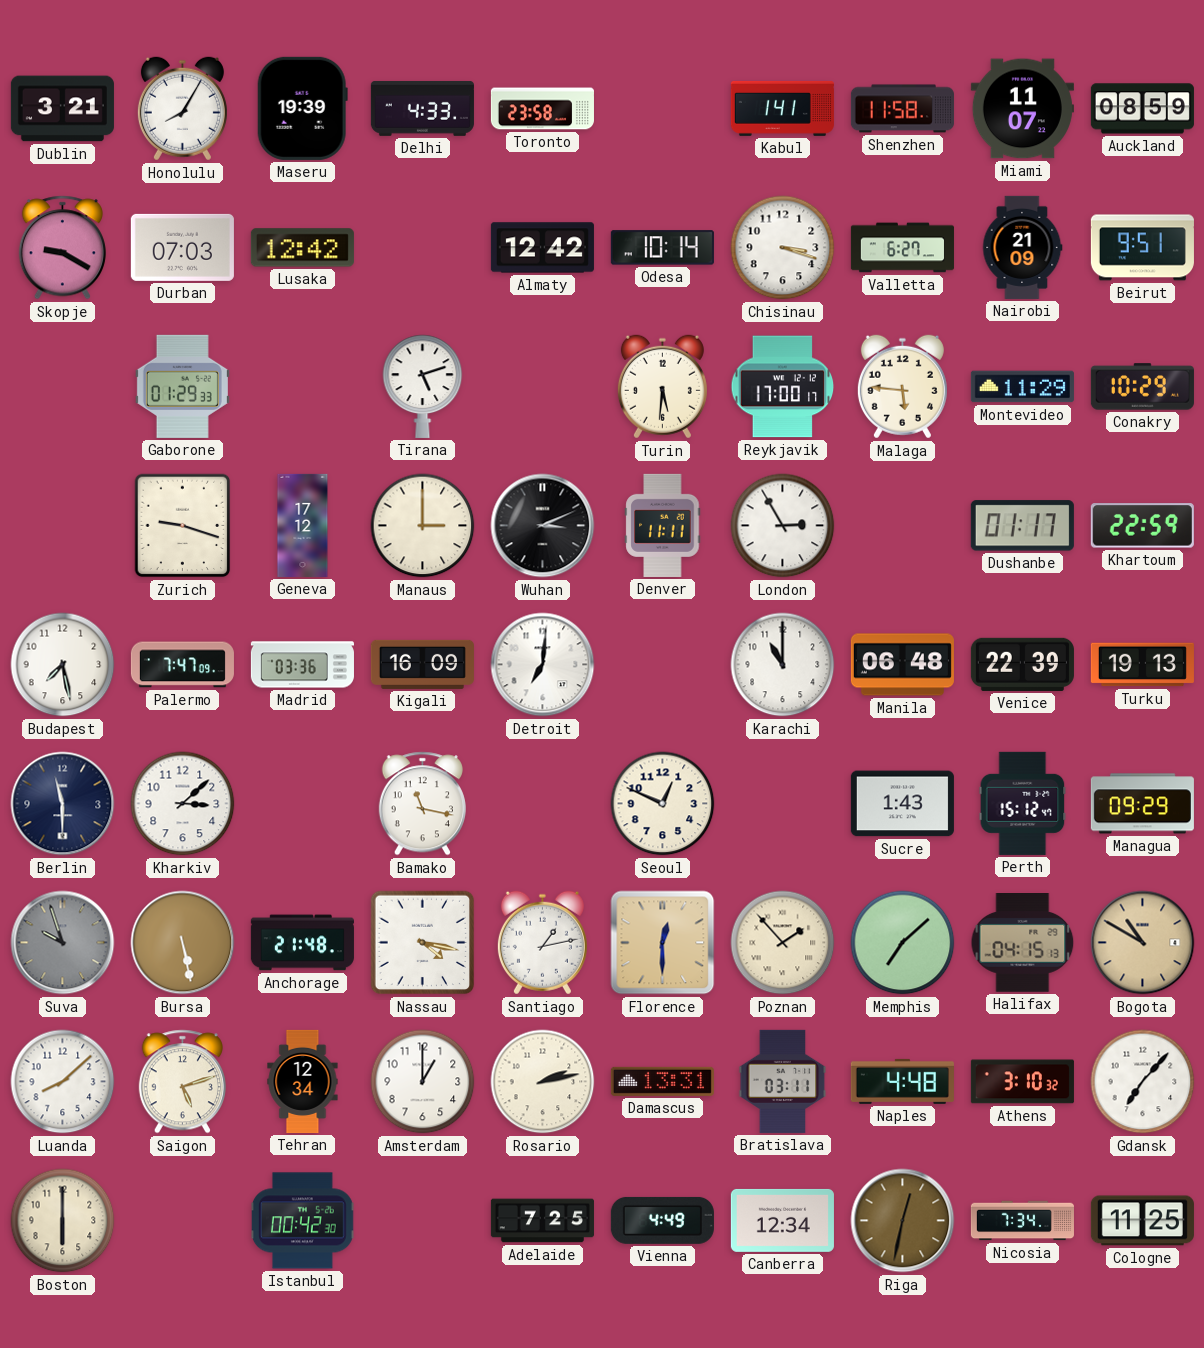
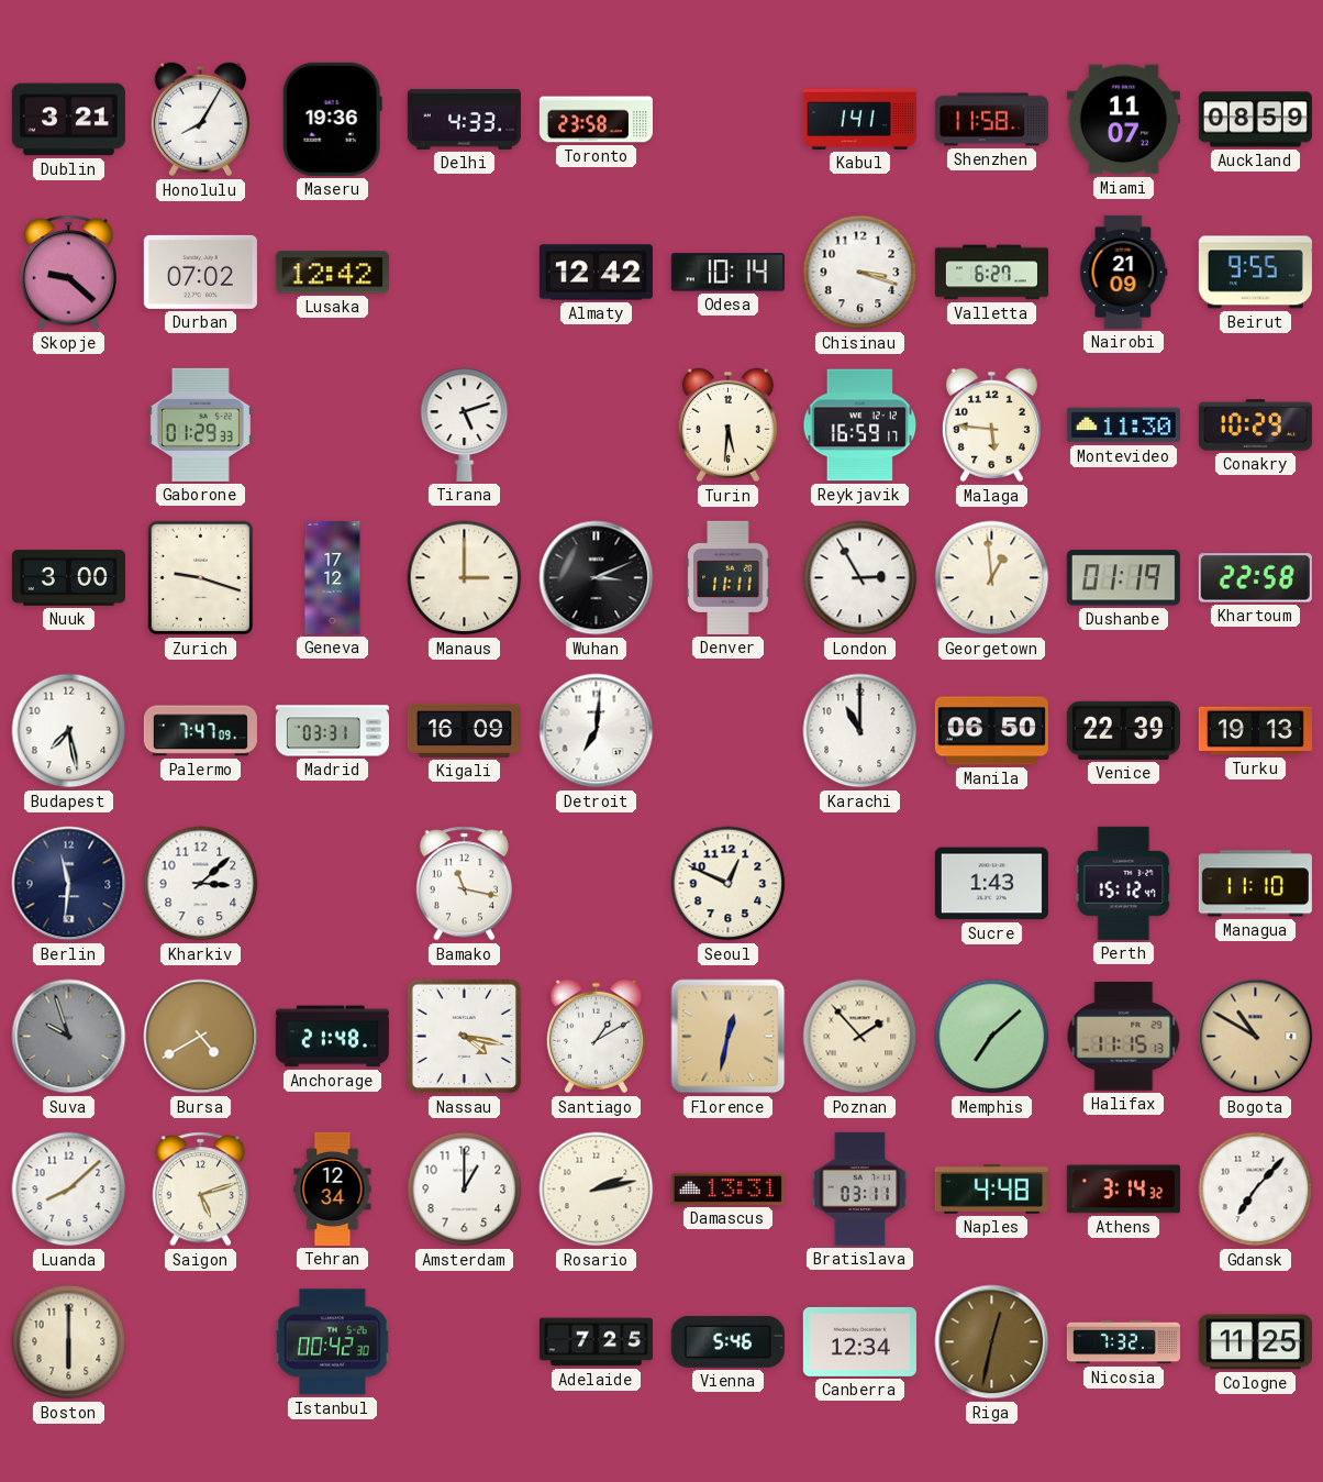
Maseru: 19:39 -> 19:36
Skopje: 9:20 -> 9:22
Durban: 07:03 -> 07:02
Beirut: 9:51 -> 9:55
Reykjavik: 17:00 -> 16:59
Montevideo: 11:29 -> 11:30
Nuuk: none -> 3:00
Georgetown: none -> 12:59
Dushanbe: 01:17 -> 01:19
Khartoum: 22:59 -> 22:58
Madrid: 03:36 -> 03:31
Manila: 06:48 -> 06:50
Berlin: 11:30 -> 11:31
Managua: 09:29 -> 11:10
Bursa: 5:28 -> 4:40
Santiago: 1:13 -> 1:10
Florence: 12:30 -> 12:32
Halifax: 04:15 -> 11:15
Athens: 3:10 -> 3:14
Vienna: 4:49 -> 5:46
Nicosia: 7:34 -> 7:32
